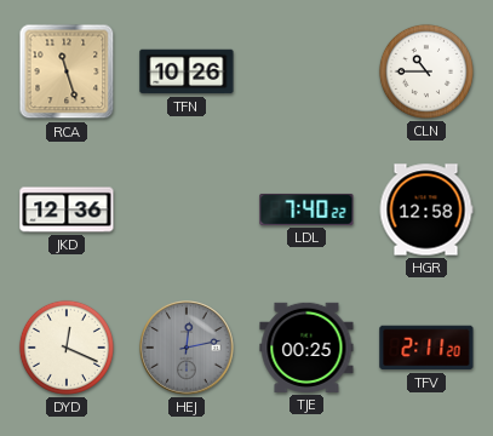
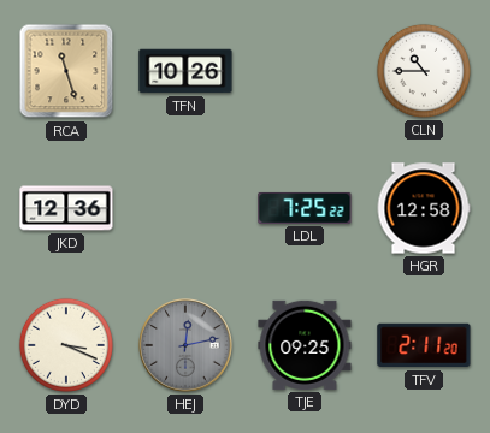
LDL: 7:40 -> 7:25
DYD: 12:19 -> 3:19
TJE: 00:25 -> 09:25
